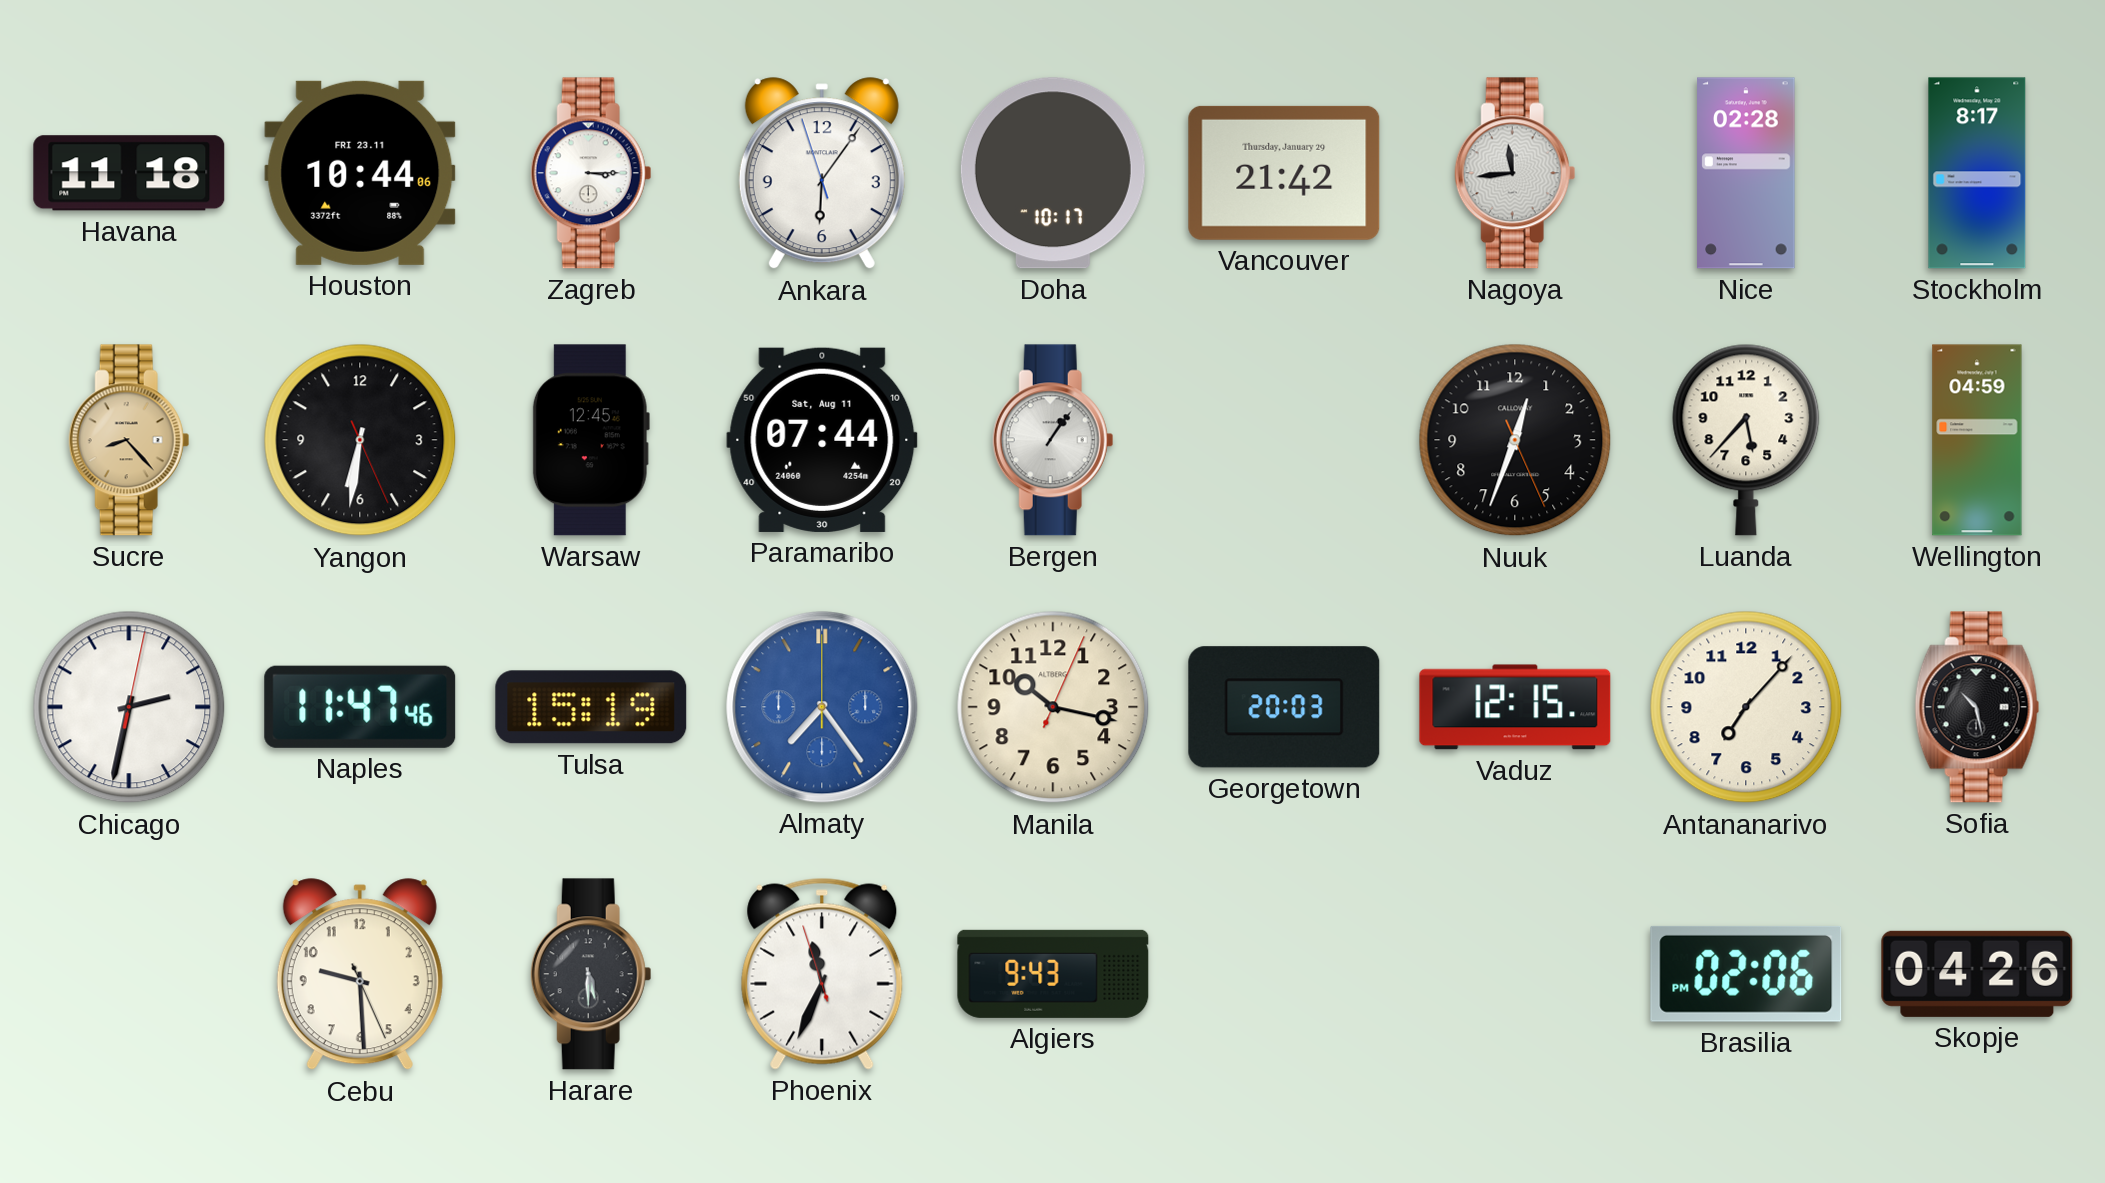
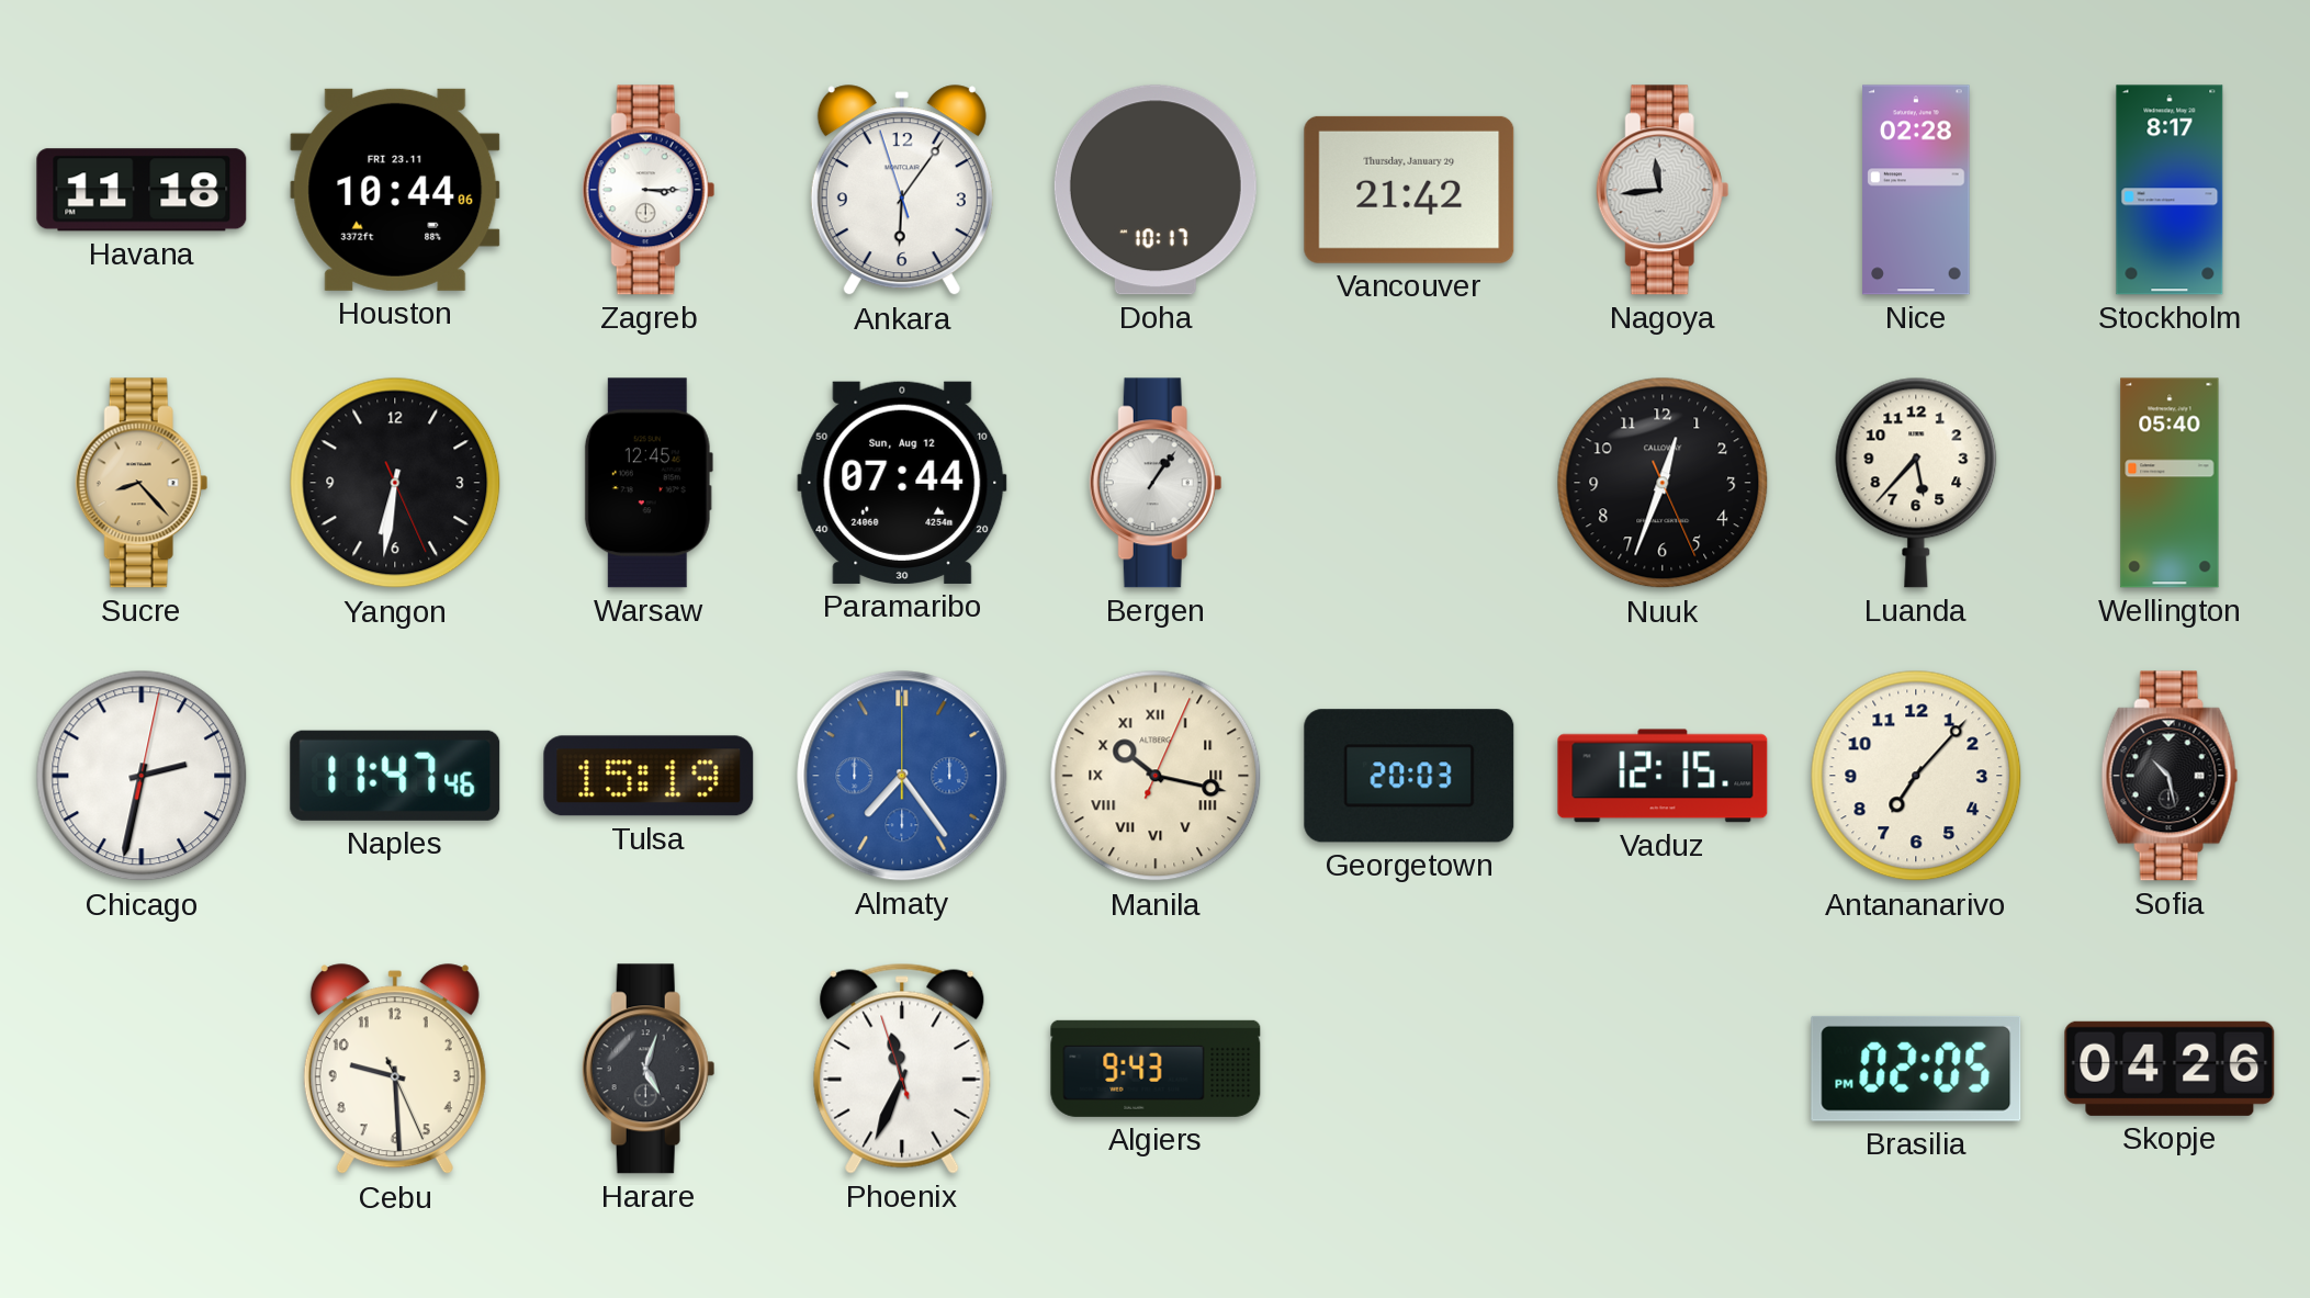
Paramaribo date: Sat, Aug 11 -> Sun, Aug 12
Wellington: 04:59 -> 05:40
Manila numerals: Arabic -> Roman
Harare: 5:30 -> 5:03
Brasilia: 02:06 -> 02:05
